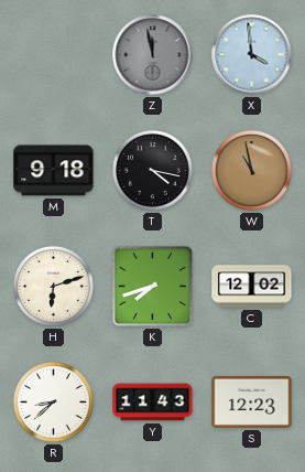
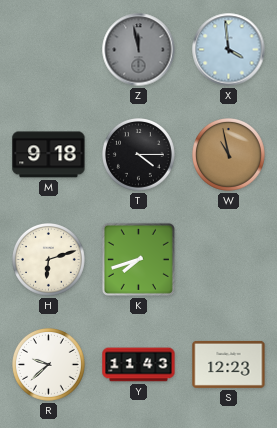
T: 4:17 -> 4:15
C: 12:02 -> none
R: 8:38 -> 9:38
